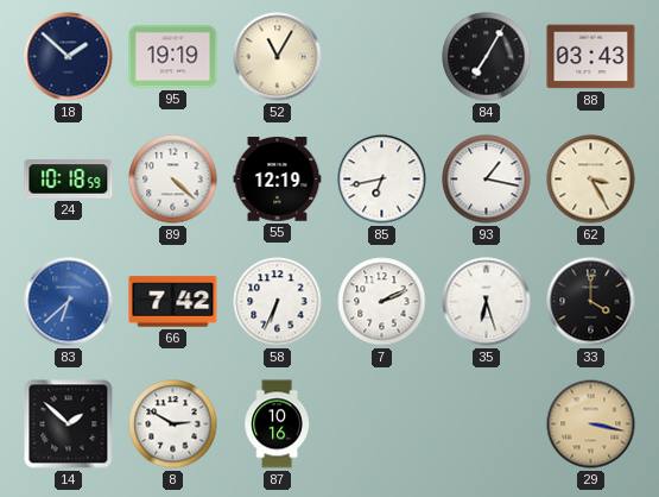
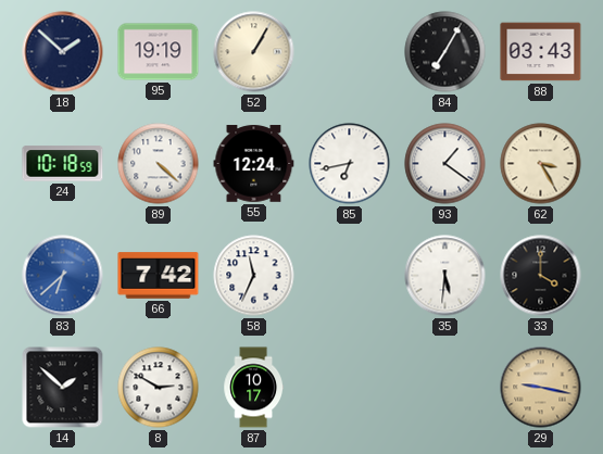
52: 11:05 -> 1:05
55: 12:19 -> 12:24
93: 1:17 -> 1:21
58: 6:34 -> 11:34
7: 2:11 -> none
35: 6:27 -> 5:31
87: 10:16 -> 10:17
29: 3:17 -> 9:17
